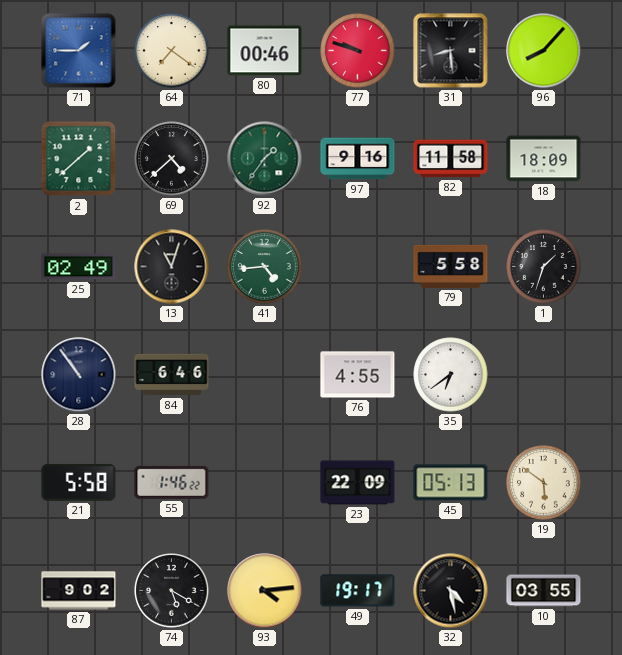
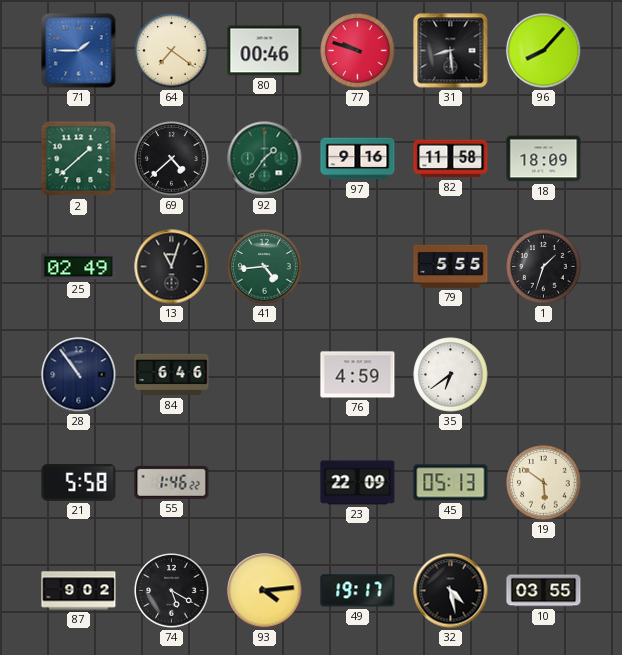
79: 5:58 -> 5:55
76: 4:55 -> 4:59
